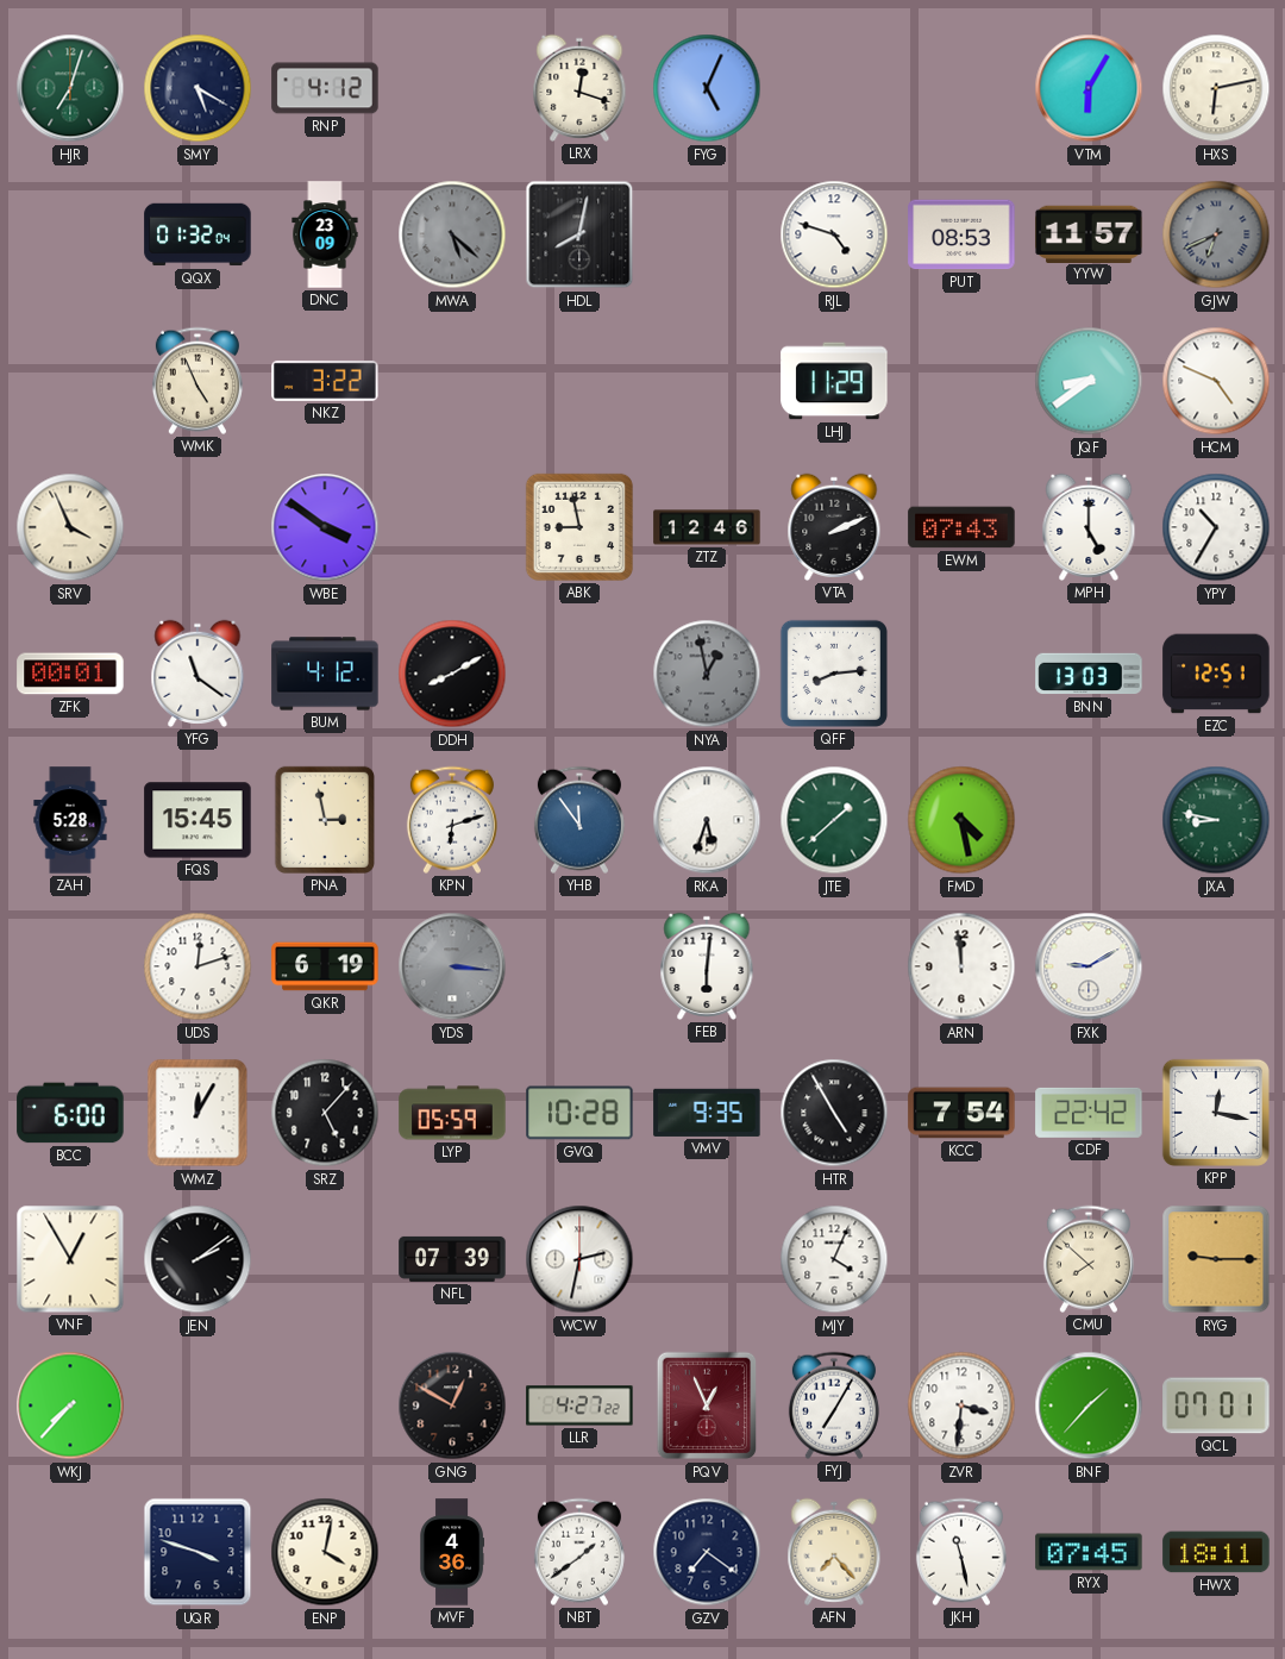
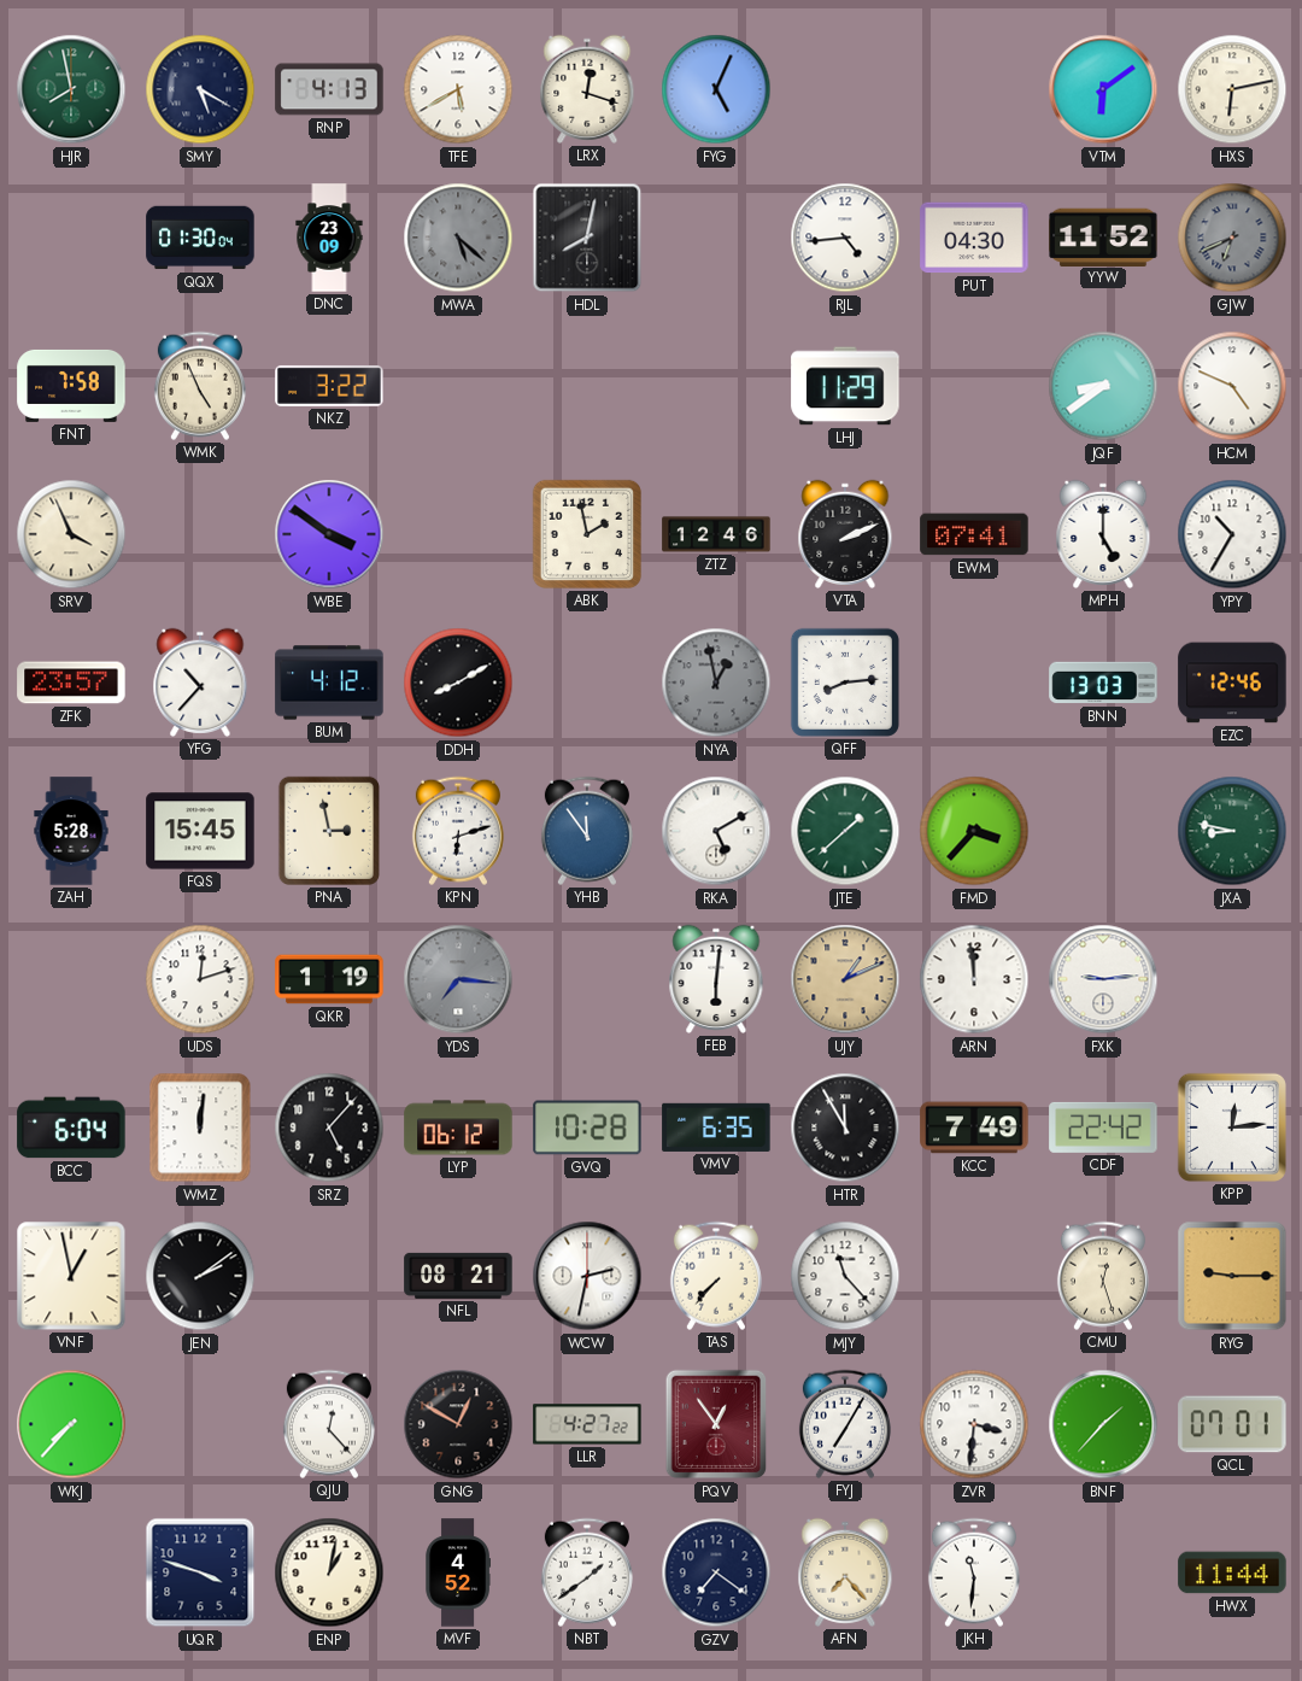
HJR: 7:03 -> 7:58
RNP: 4:12 -> 4:13
TFE: none -> 5:40
VTM: 6:05 -> 6:09
QQX: 01:32 -> 01:30
RJL: 4:48 -> 4:44
PUT: 08:53 -> 04:30
YYW: 11:57 -> 11:52
FNT: none -> 7:58
ABK: 8:58 -> 1:58
EWM: 07:43 -> 07:41
ZFK: 00:01 -> 23:57
YFG: 11:21 -> 10:37
EZC: 12:51 -> 12:46
RKA: 5:33 -> 5:10
FMD: 4:28 -> 3:37
QKR: 6:19 -> 1:19
YDS: 3:16 -> 7:16
UJY: none -> 1:11
FXK: 9:10 -> 9:14
BCC: 6:00 -> 6:04
WMZ: 12:05 -> 12:01
LYP: 05:59 -> 06:12
VMV: 9:35 -> 6:35
HTR: 4:55 -> 11:55
KCC: 7:54 -> 7:49
KPP: 12:17 -> 12:14
VNF: 12:55 -> 12:58
NFL: 07:39 -> 08:21
TAS: none -> 7:37
MJY: 4:04 -> 11:23
CMU: 7:52 -> 12:27
QJU: none -> 12:23
PQV: 12:56 -> 12:54
ENP: 4:02 -> 1:02
MVF: 4:36 -> 4:52
JKH: 11:28 -> 11:31
RYX: 07:45 -> none
HWX: 18:11 -> 11:44
